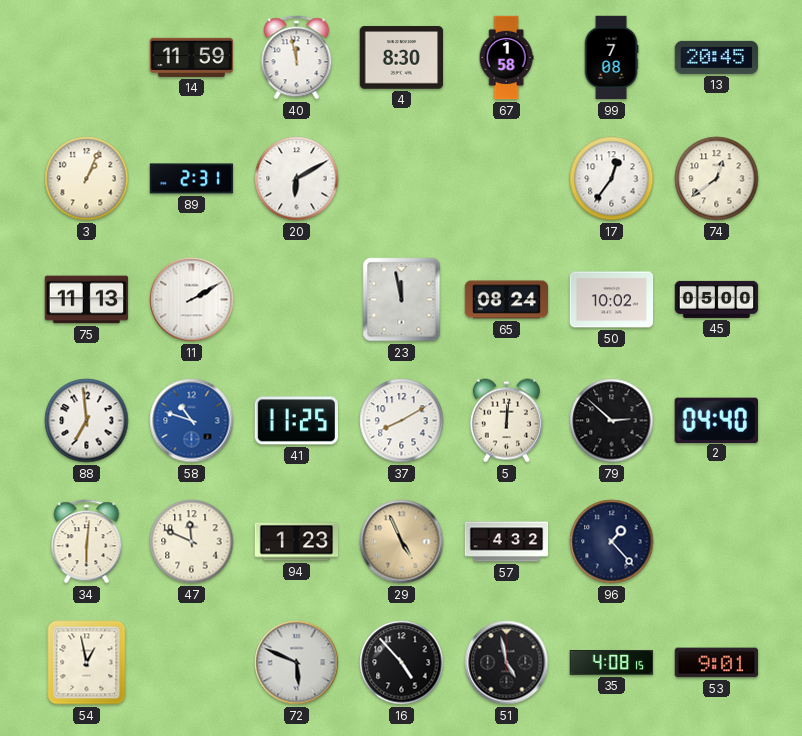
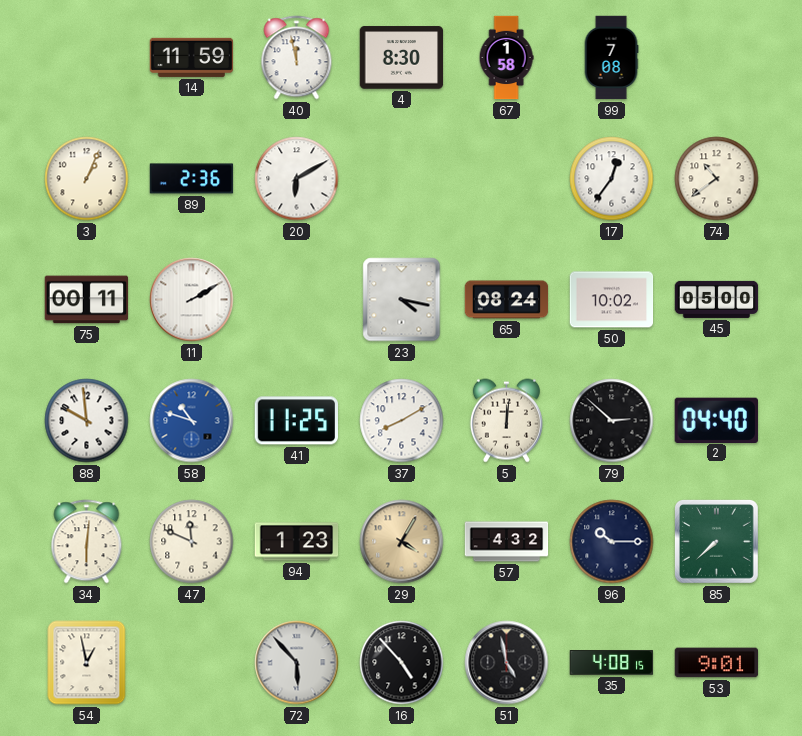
13: 20:45 -> none
89: 2:31 -> 2:36
74: 12:39 -> 10:39
75: 11:13 -> 00:11
23: 11:58 -> 4:17
88: 6:59 -> 9:59
29: 4:56 -> 4:05
96: 1:23 -> 10:15
85: none -> 7:38
72: 5:49 -> 5:53
